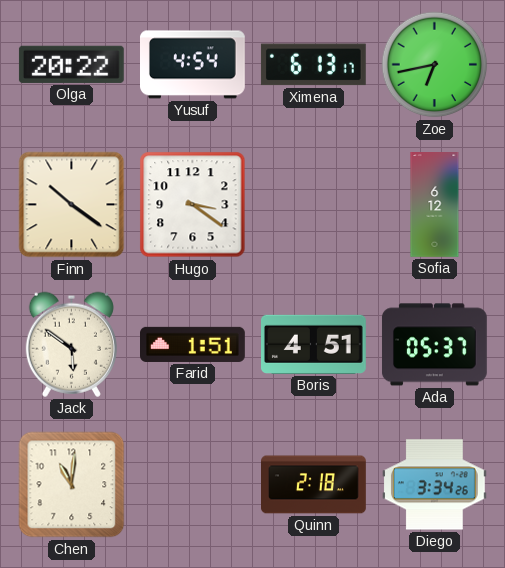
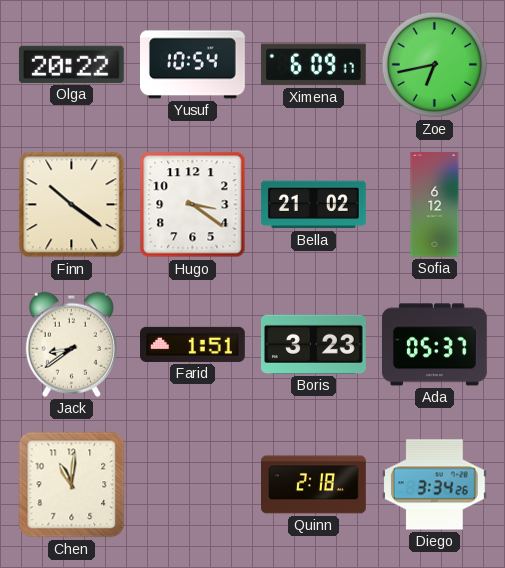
Yusuf: 4:54 -> 10:54
Ximena: 6:13 -> 6:09
Bella: none -> 21:02
Jack: 5:51 -> 8:39
Boris: 4:51 -> 3:23
